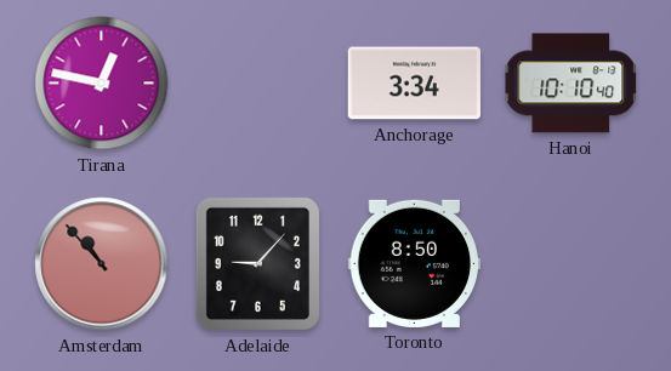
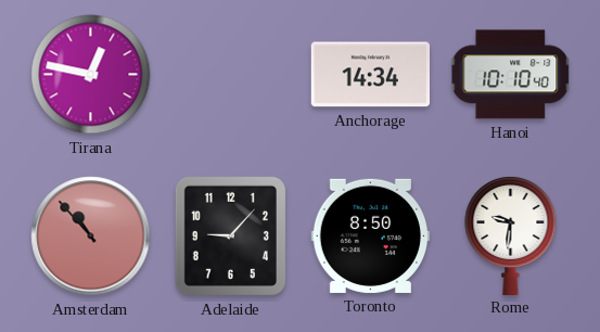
Anchorage: 3:34 -> 14:34
Rome: none -> 9:31
